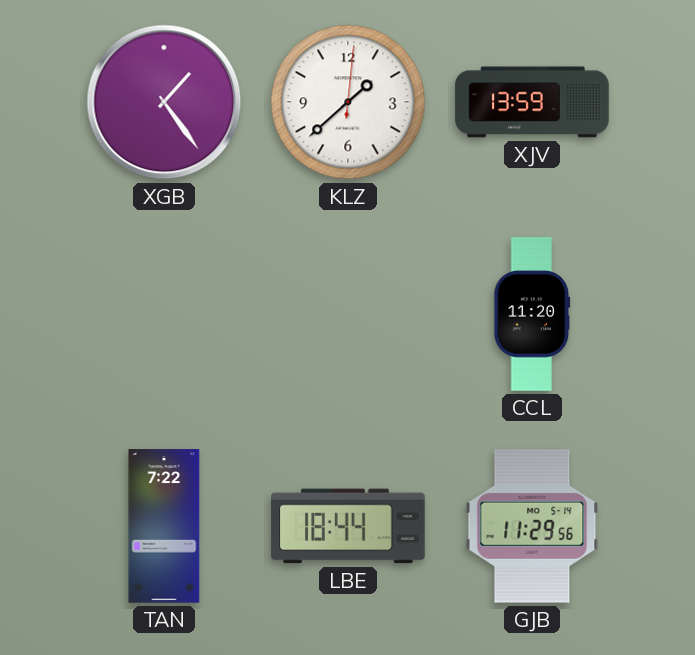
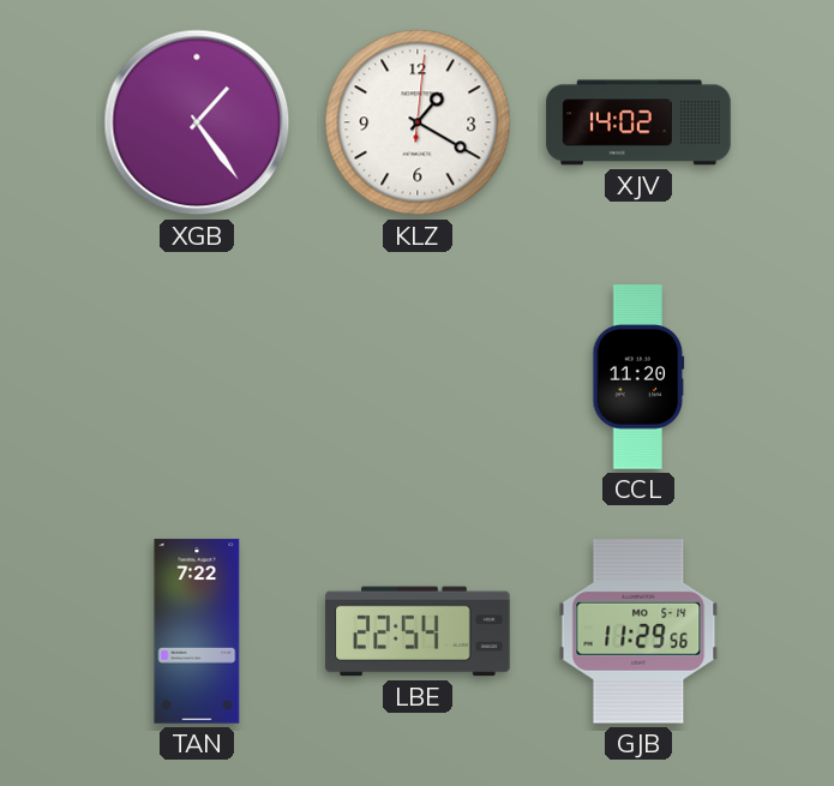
KLZ: 1:38 -> 1:20
XJV: 13:59 -> 14:02
LBE: 18:44 -> 22:54
